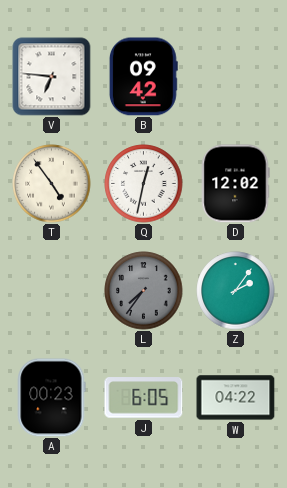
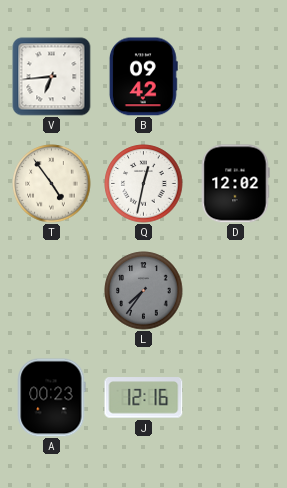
V: 6:46 -> 6:44
Z: 2:06 -> none
J: 6:05 -> 12:16
W: 04:22 -> none
